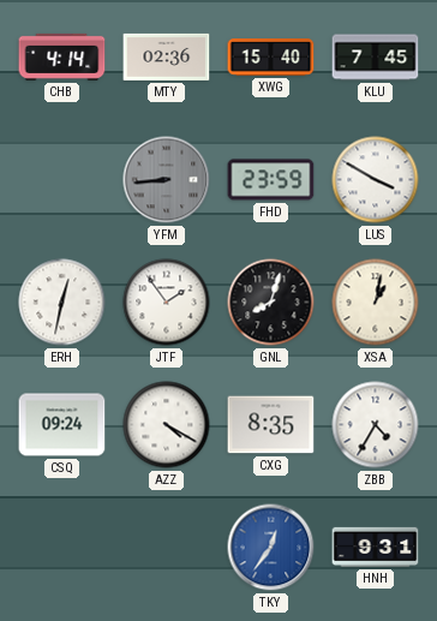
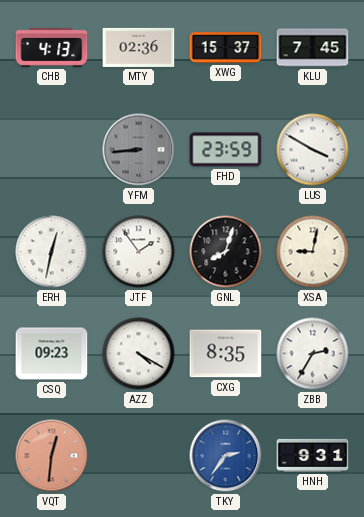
CHB: 4:14 -> 4:13
XWG: 15:40 -> 15:37
XSA: 1:02 -> 9:02
CSQ: 09:24 -> 09:23
ZBB: 4:35 -> 2:35
VQT: none -> 12:31
TKY: 12:36 -> 2:36
